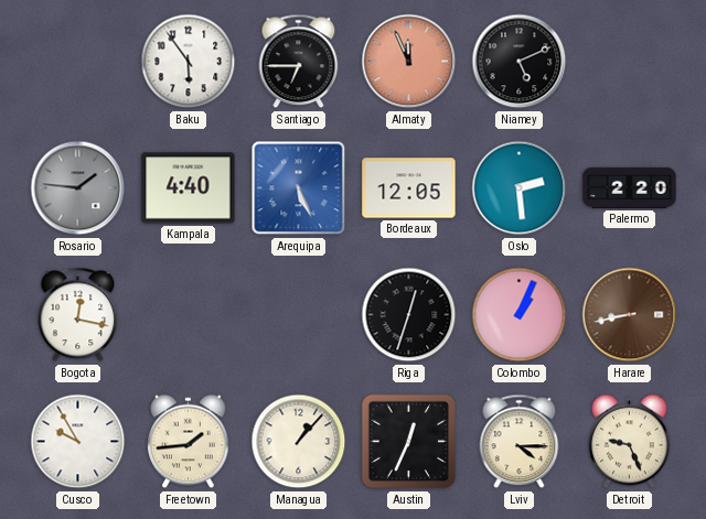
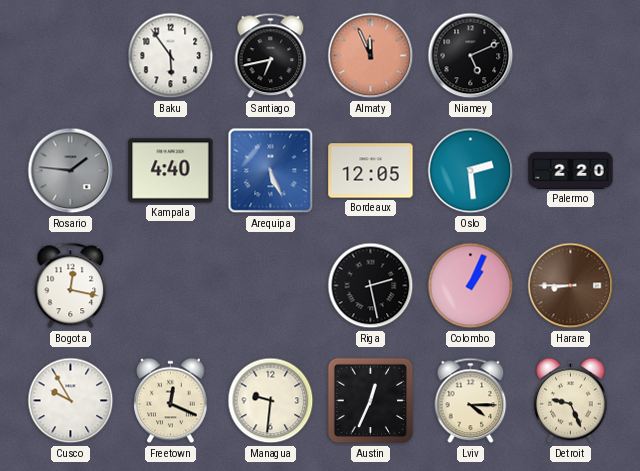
Santiago: 6:45 -> 6:43
Riga: 12:33 -> 2:28
Harare: 8:43 -> 8:45
Freetown: 1:44 -> 12:19
Managua: 1:07 -> 9:31
